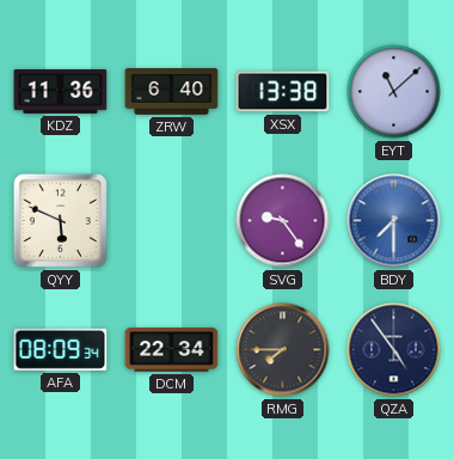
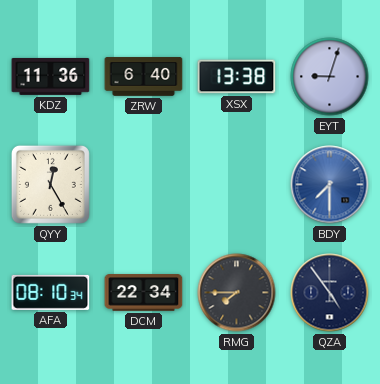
EYT: 11:08 -> 9:03
QYY: 5:49 -> 12:25
SVG: 9:24 -> none
AFA: 08:09 -> 08:10
